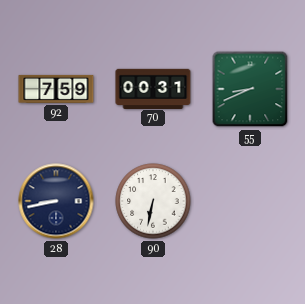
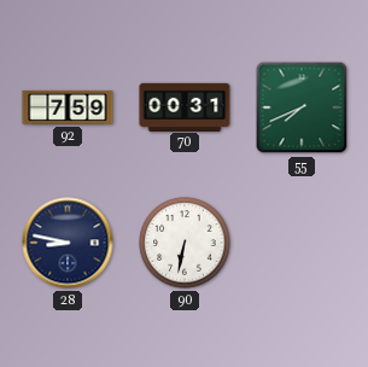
55: 8:41 -> 7:41
28: 8:43 -> 8:47
